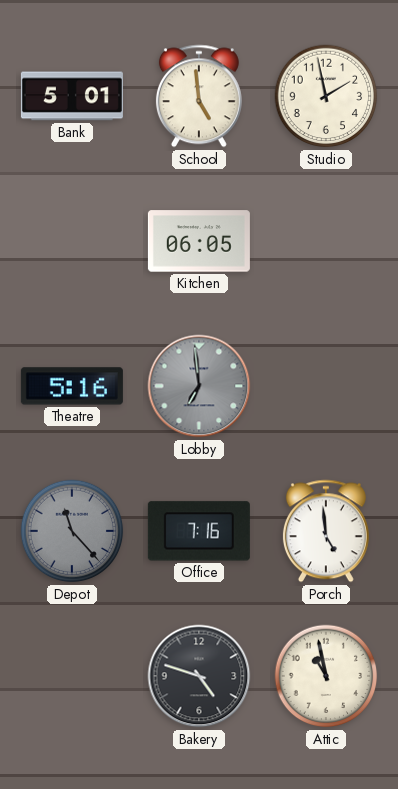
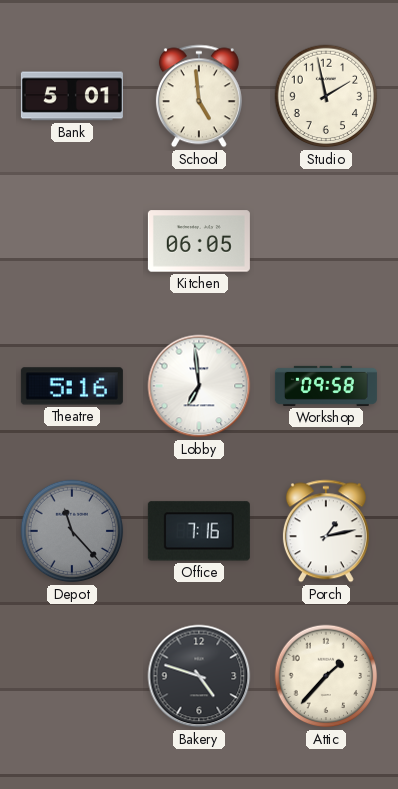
Lobby dial: grey -> white
Workshop: none -> 09:58
Porch: 4:59 -> 1:13
Attic: 10:58 -> 1:37
